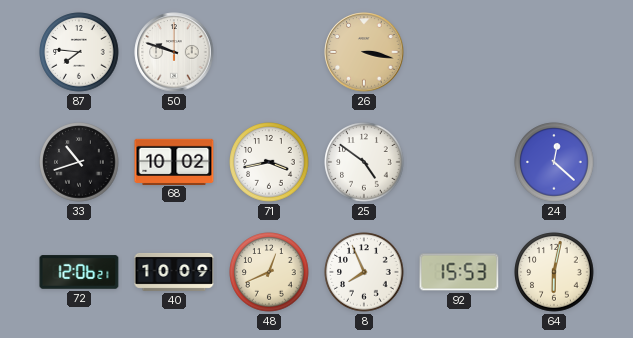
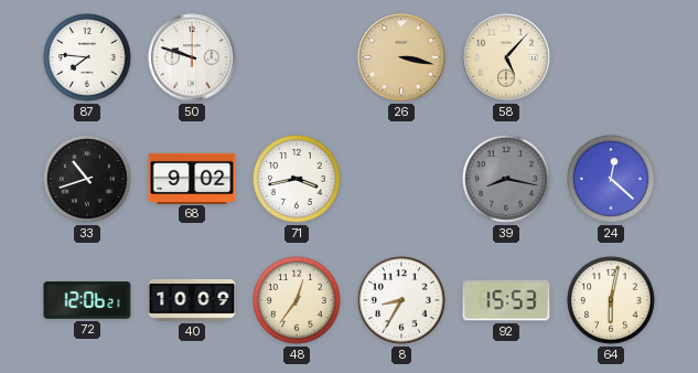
58: none -> 5:07
68: 10:02 -> 9:02
25: 4:51 -> none
39: none -> 8:17
48: 12:41 -> 12:36
8: 7:56 -> 8:35
